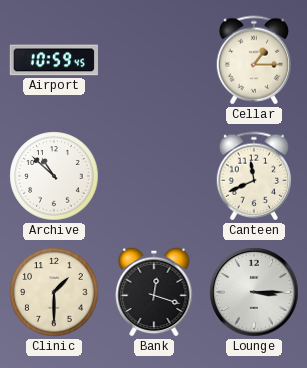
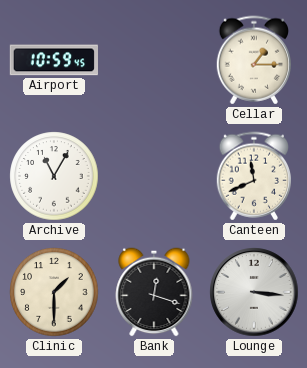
Archive: 10:52 -> 11:05
Lounge: 3:15 -> 3:16
